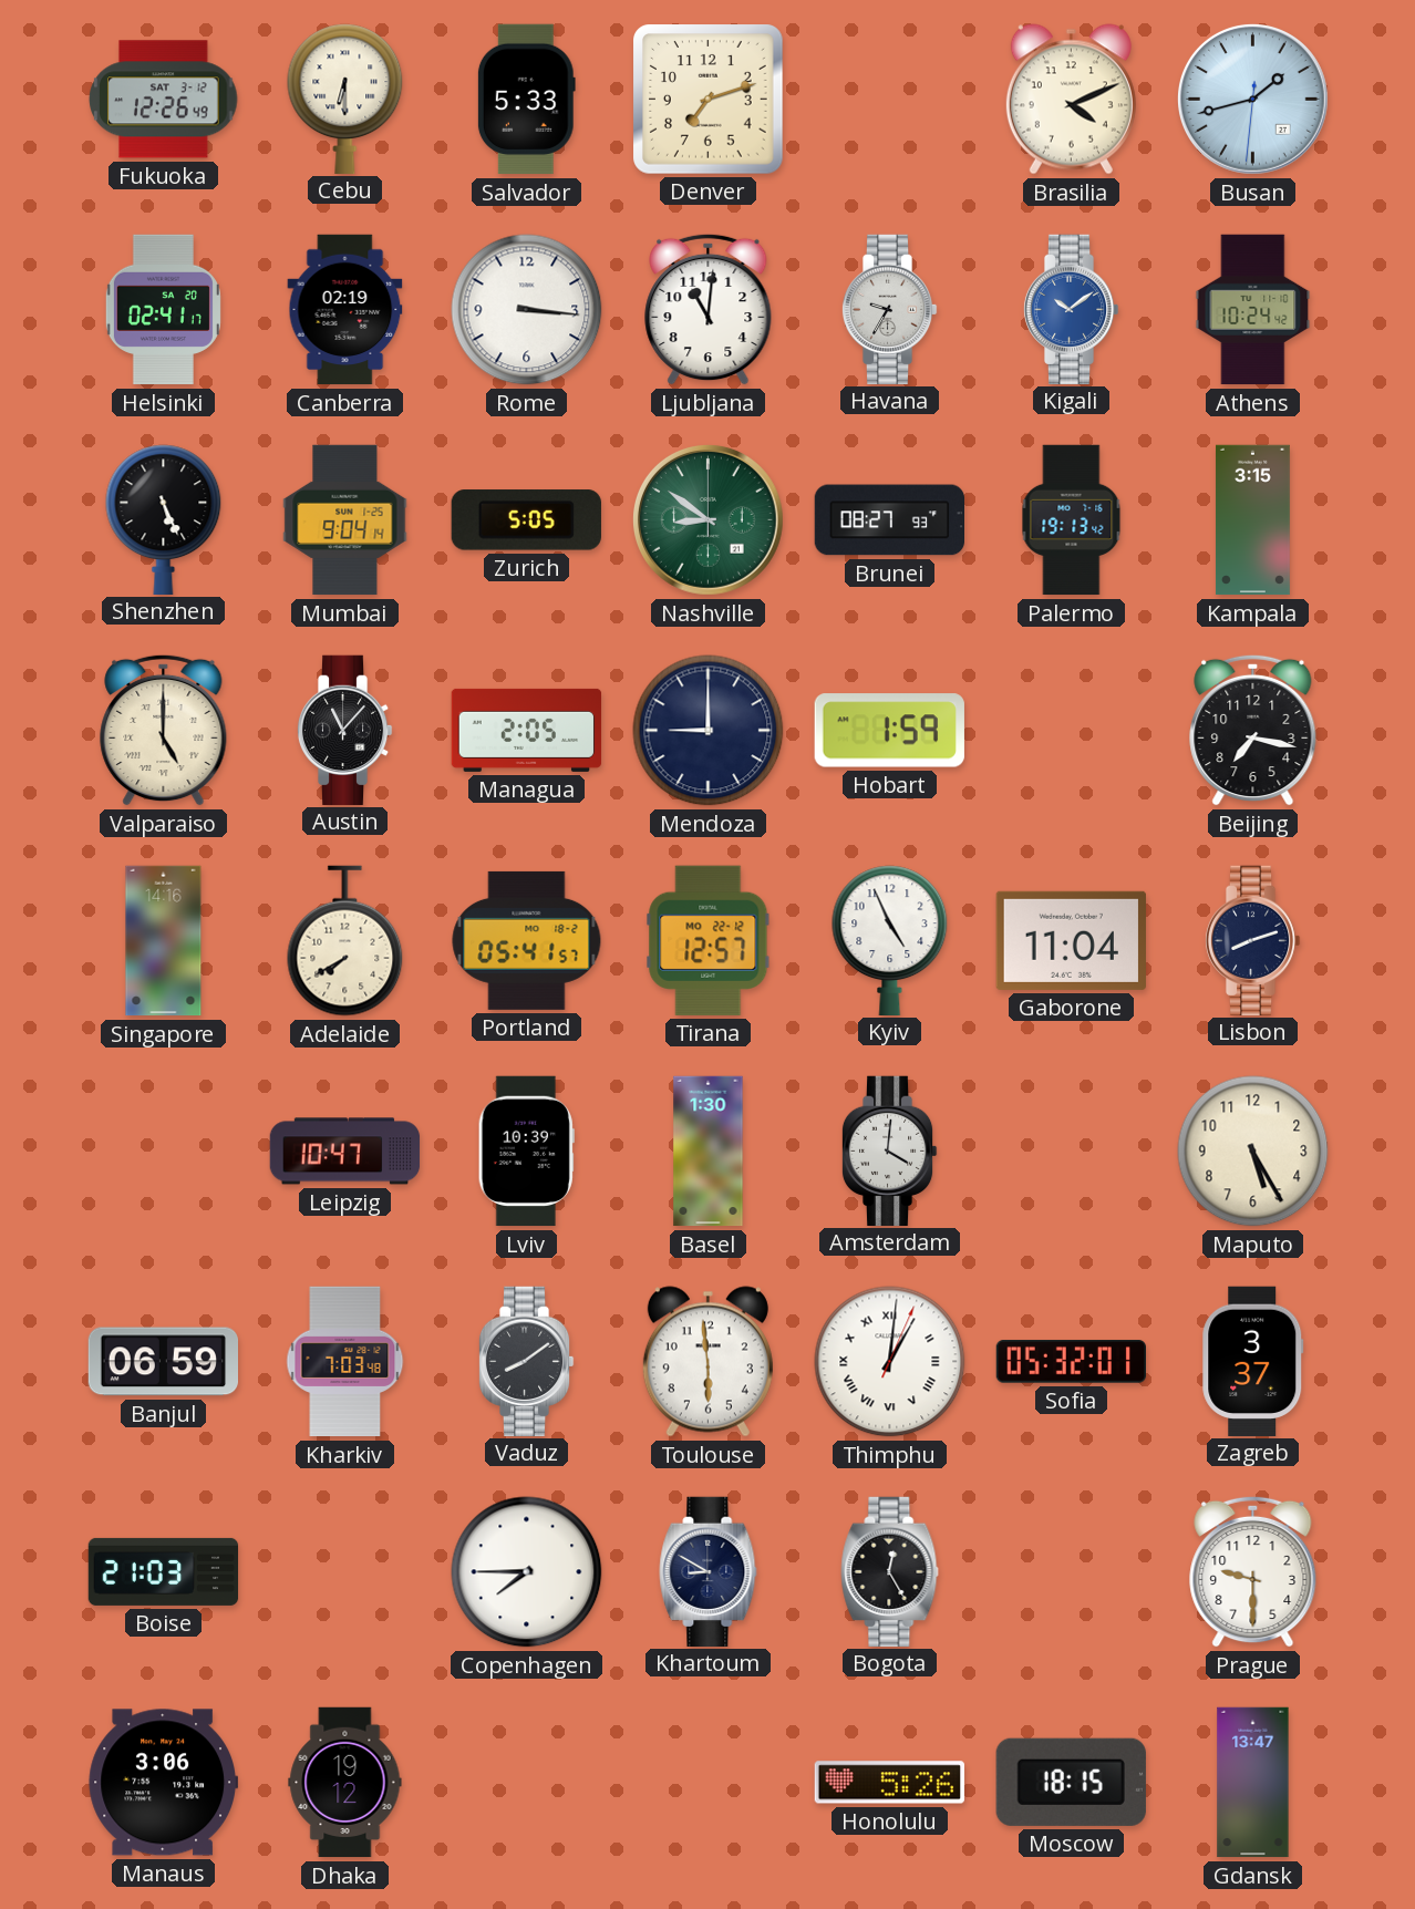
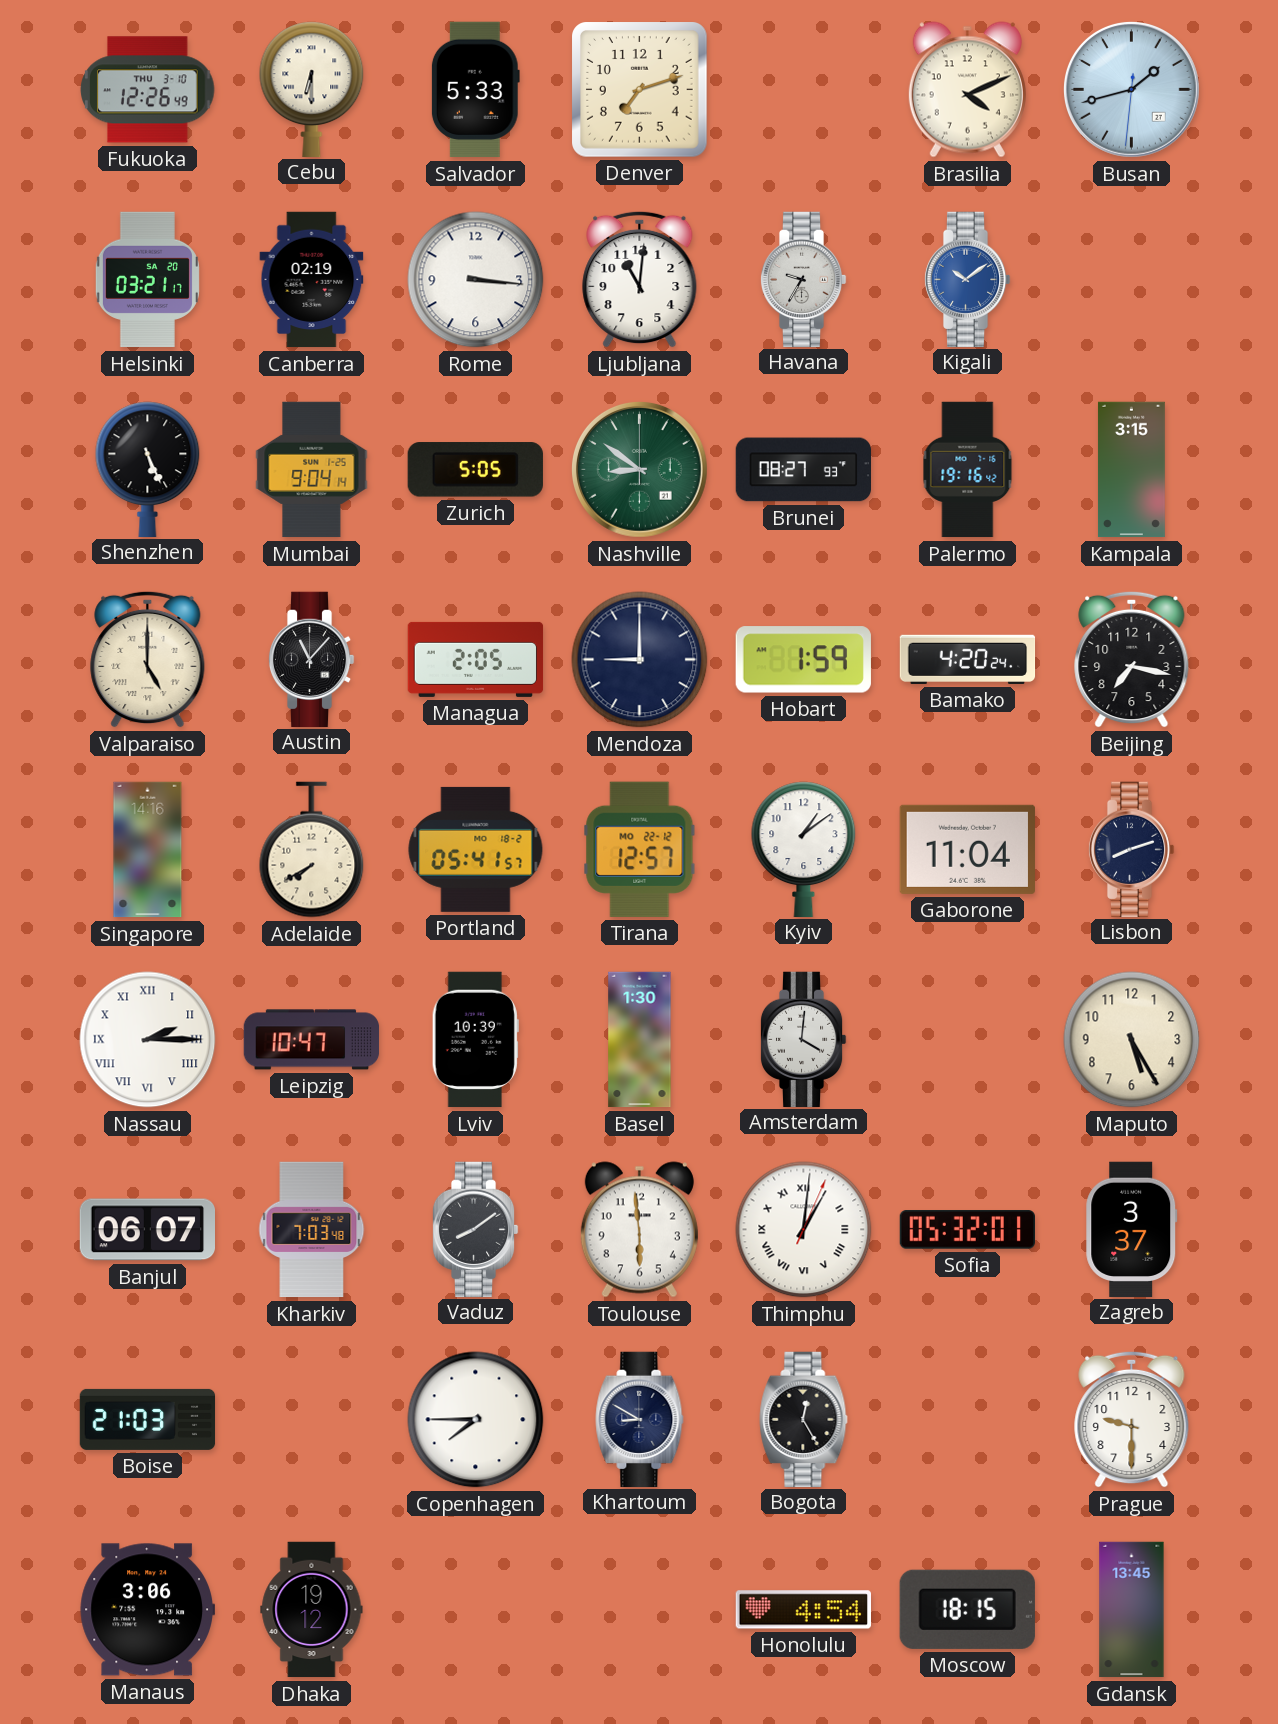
Fukuoka date: SAT 3-12 -> THU 3-10
Helsinki: 02:41 -> 03:21
Athens: 10:24 -> none
Palermo: 19:13 -> 19:16
Bamako: none -> 4:20
Kyiv: 4:56 -> 1:09
Nassau: none -> 2:15
Banjul: 06:59 -> 06:07
Honolulu: 5:26 -> 4:54
Gdansk: 13:47 -> 13:45
